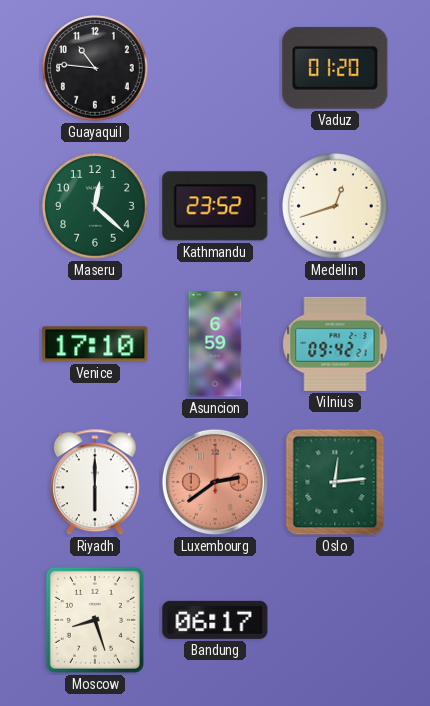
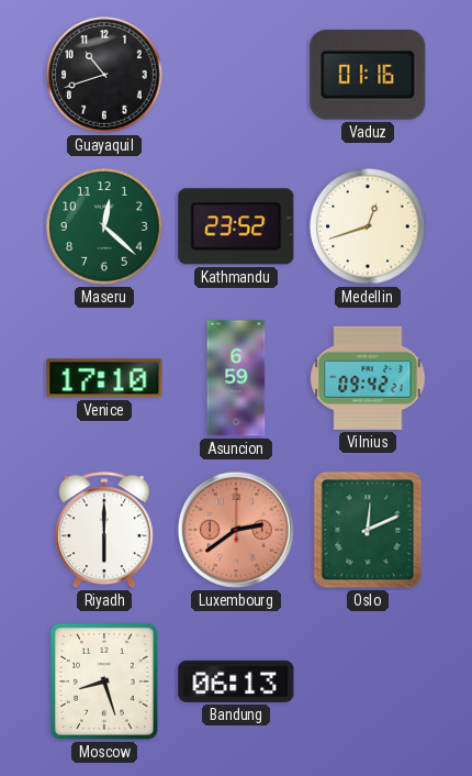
Guayaquil: 10:46 -> 10:42
Vaduz: 01:20 -> 01:16
Oslo: 12:14 -> 12:11
Bandung: 06:17 -> 06:13
